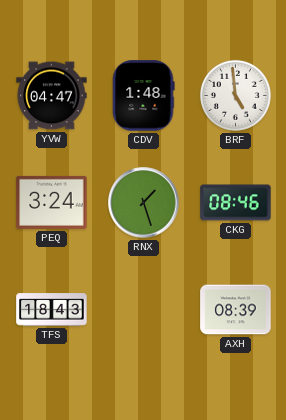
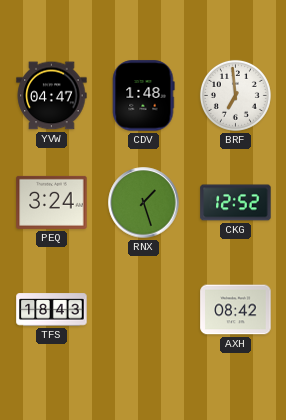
BRF: 4:59 -> 6:59
CKG: 08:46 -> 12:52
AXH: 08:39 -> 08:42
